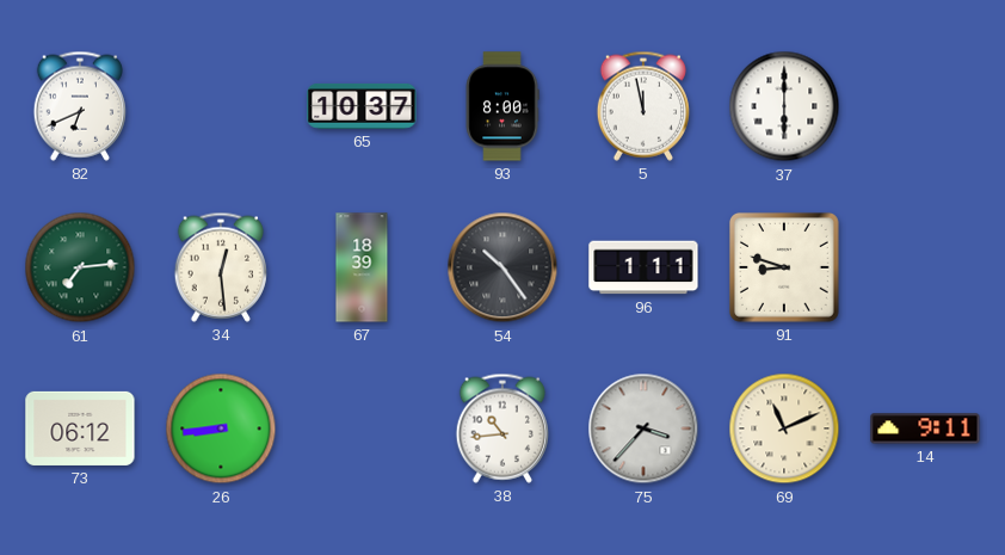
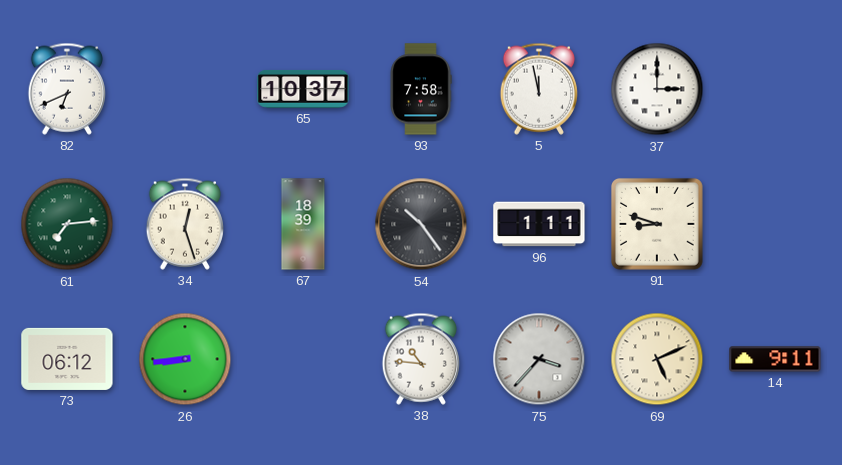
93: 8:00 -> 7:58
37: 6:00 -> 3:00
34: 12:29 -> 12:27
38: 10:44 -> 10:46
69: 11:11 -> 5:11
